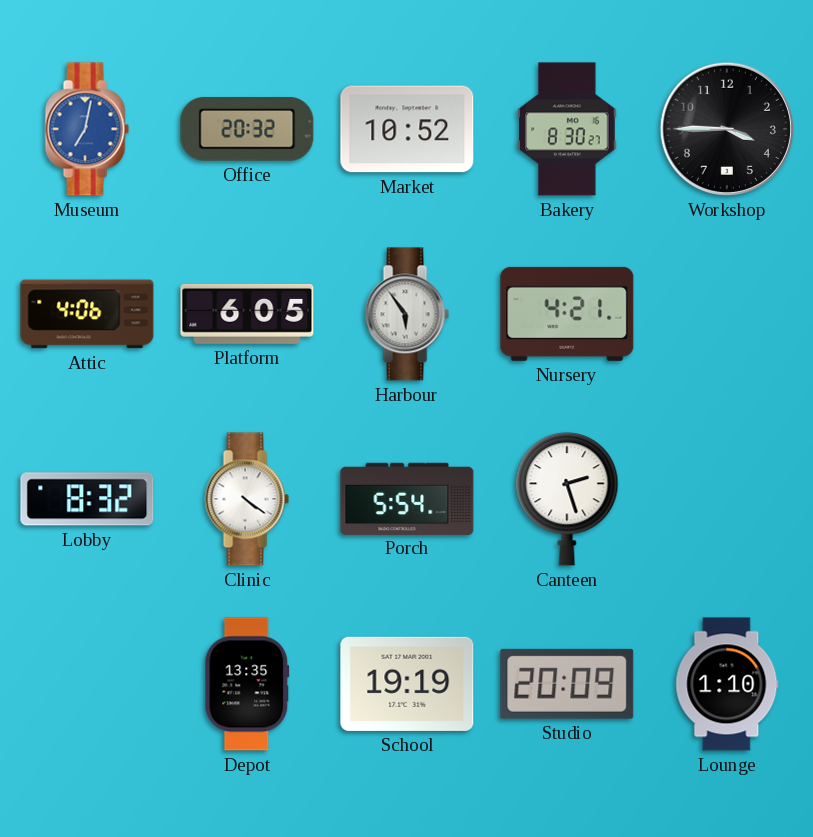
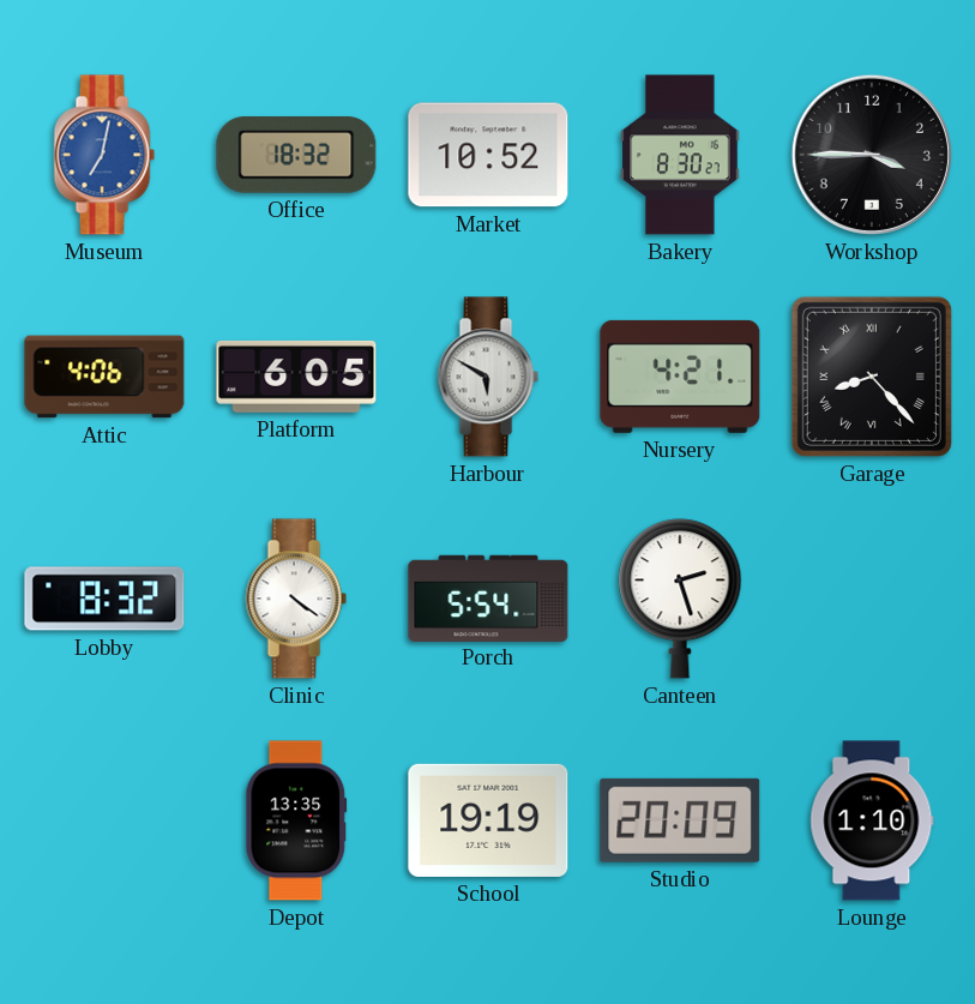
Office: 20:32 -> 18:32
Harbour: 5:54 -> 5:50
Garage: none -> 8:23
